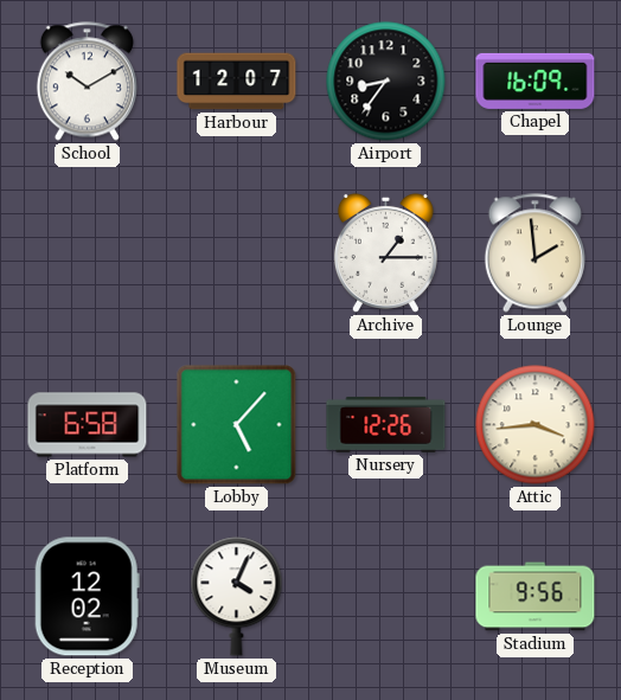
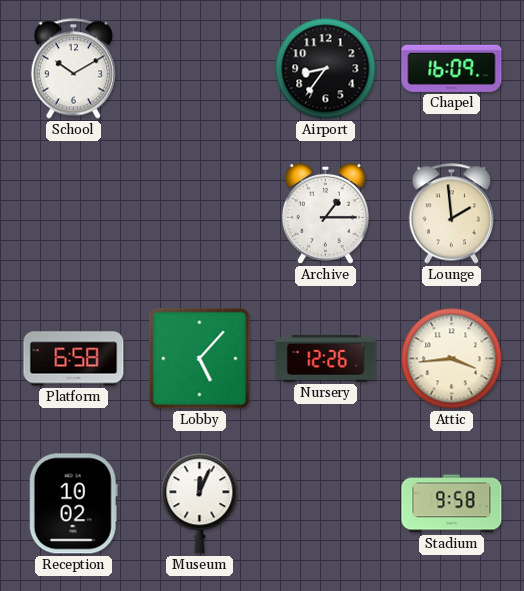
Harbour: 12:07 -> none
Reception: 12:02 -> 10:02
Museum: 4:04 -> 12:04
Stadium: 9:56 -> 9:58
